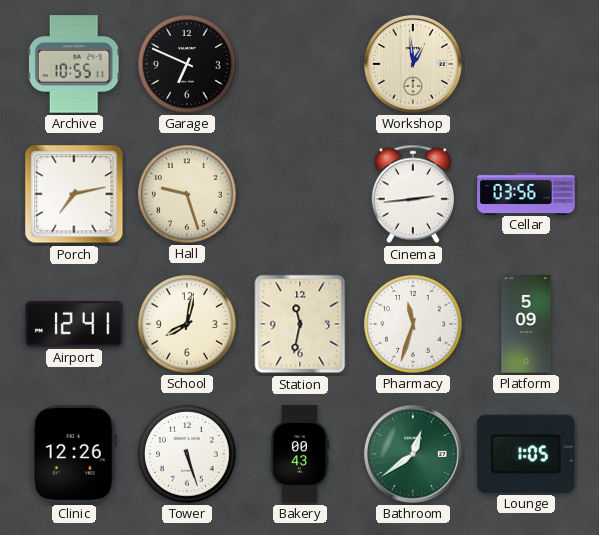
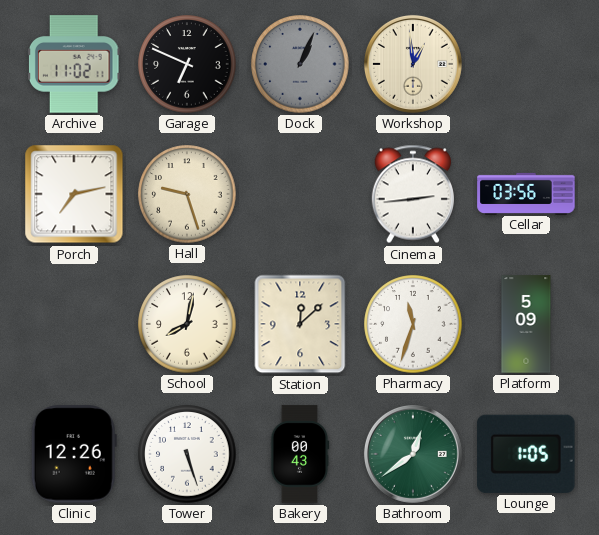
Archive: 10:55 -> 11:02
Dock: none -> 1:04
Airport: 12:41 -> none
Station: 11:32 -> 12:08
